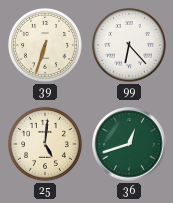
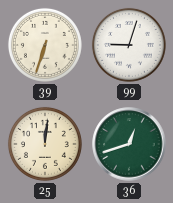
99: 6:23 -> 9:03
25: 5:01 -> 12:01
